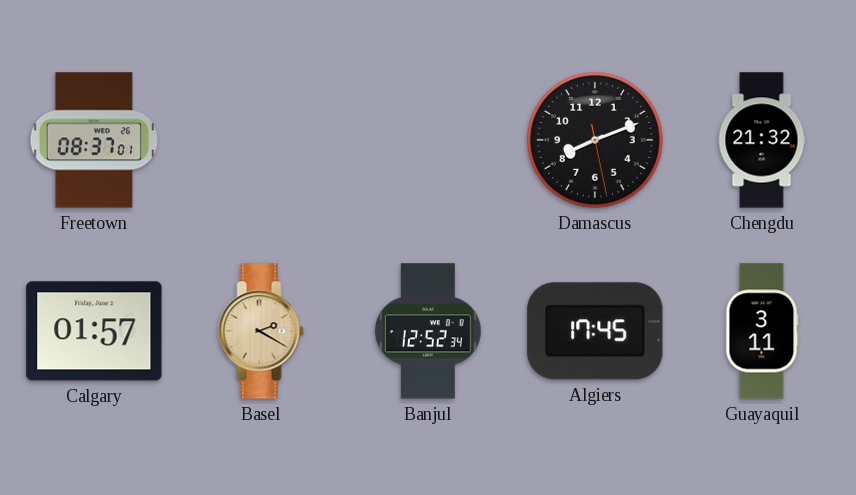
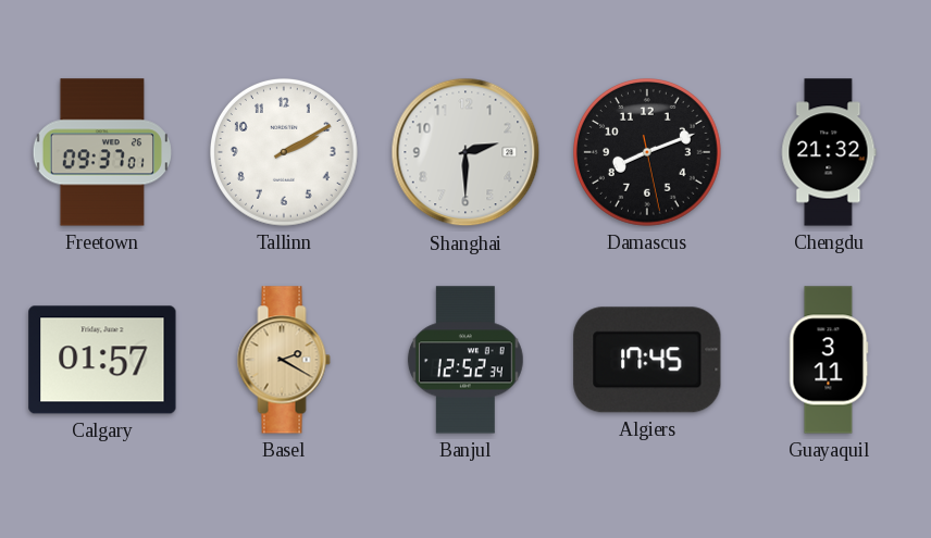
Freetown: 08:37 -> 09:37
Tallinn: none -> 2:10
Shanghai: none -> 2:30
